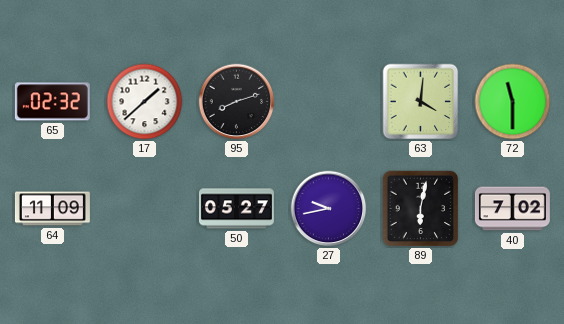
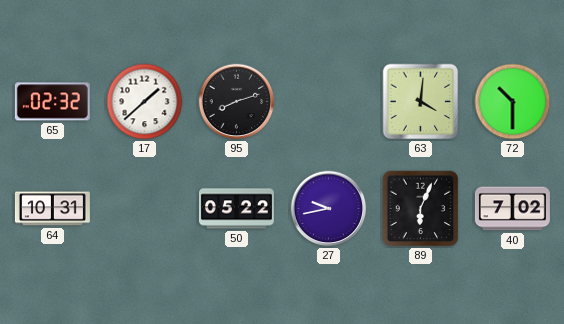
72: 11:30 -> 10:30
64: 11:09 -> 10:31
50: 05:27 -> 05:22
89: 6:02 -> 6:04
